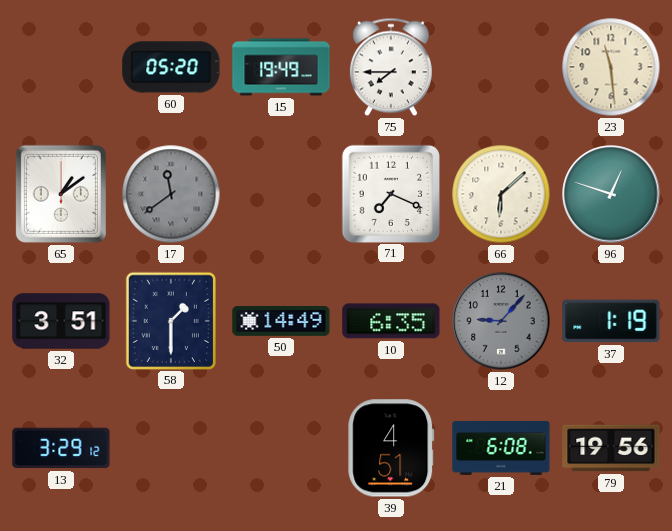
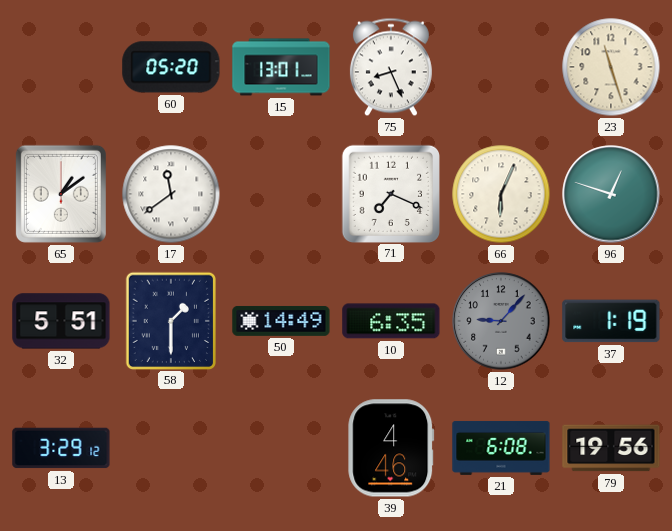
15: 19:49 -> 13:01
75: 7:45 -> 8:26
23: 11:29 -> 11:27
17 dial: grey -> white
66: 6:08 -> 6:04
32: 3:51 -> 5:51
39: 4:51 -> 4:46
